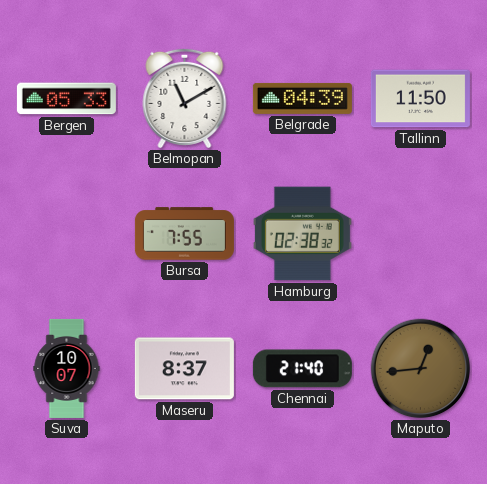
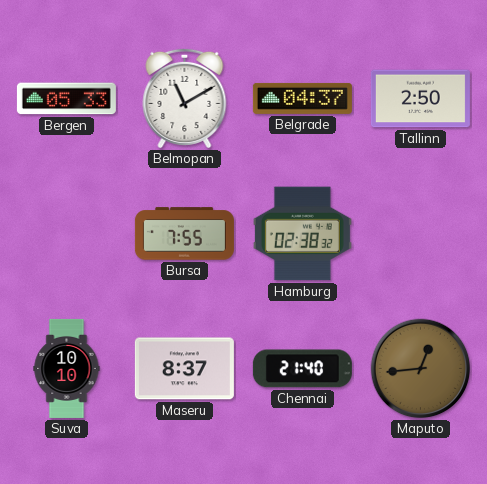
Belgrade: 04:39 -> 04:37
Tallinn: 11:50 -> 2:50
Suva: 10:07 -> 10:10
